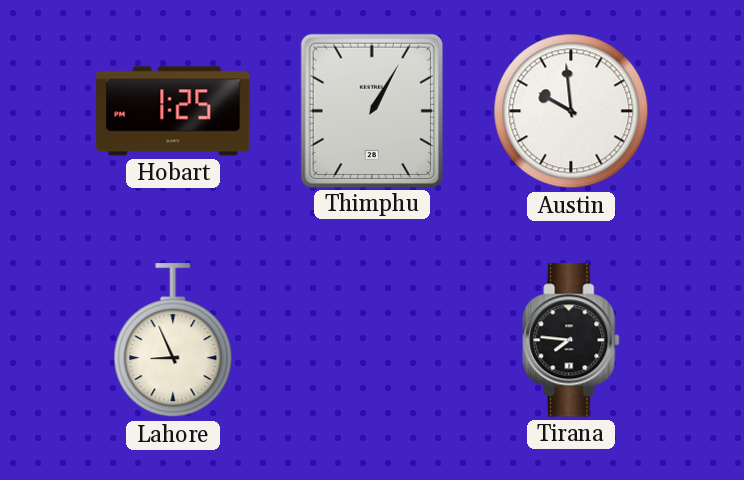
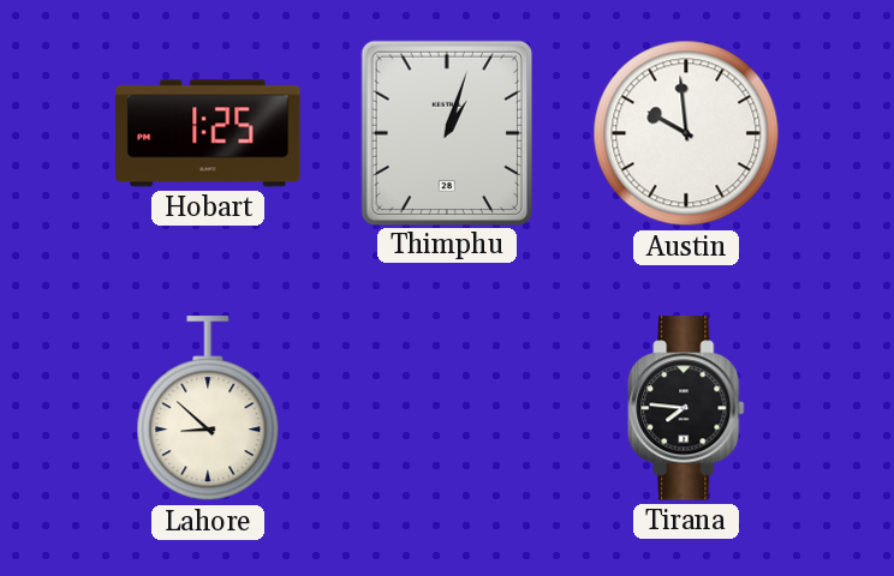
Thimphu: 1:05 -> 1:03
Lahore: 8:56 -> 8:52
